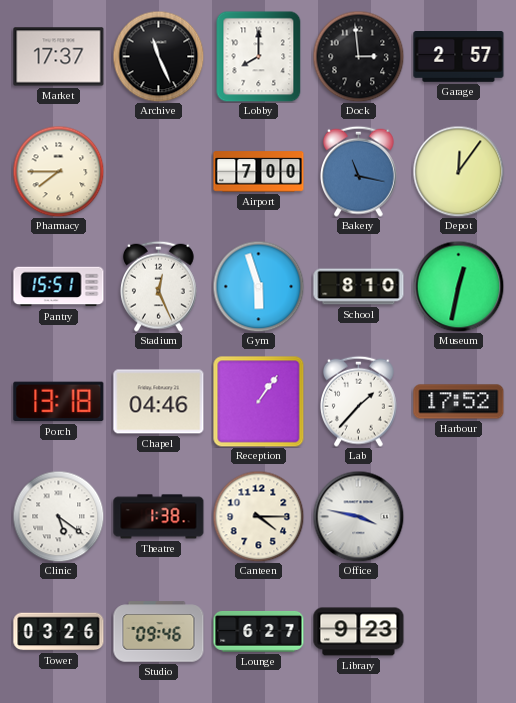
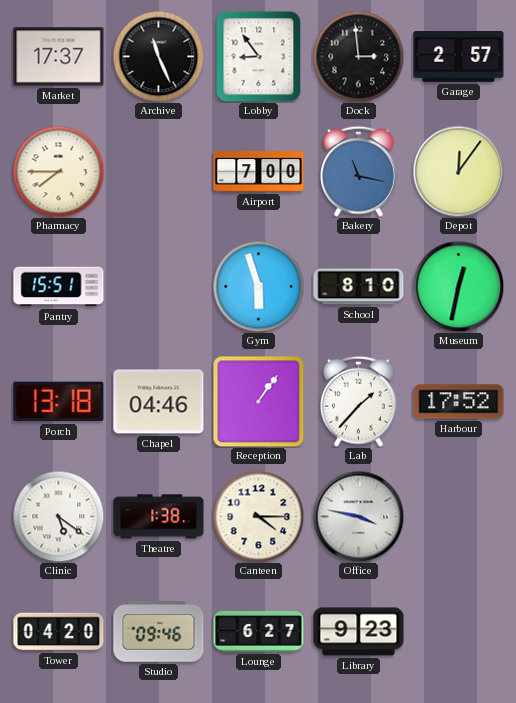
Lobby: 8:00 -> 8:54
Stadium: 12:26 -> none
Tower: 03:26 -> 04:20
